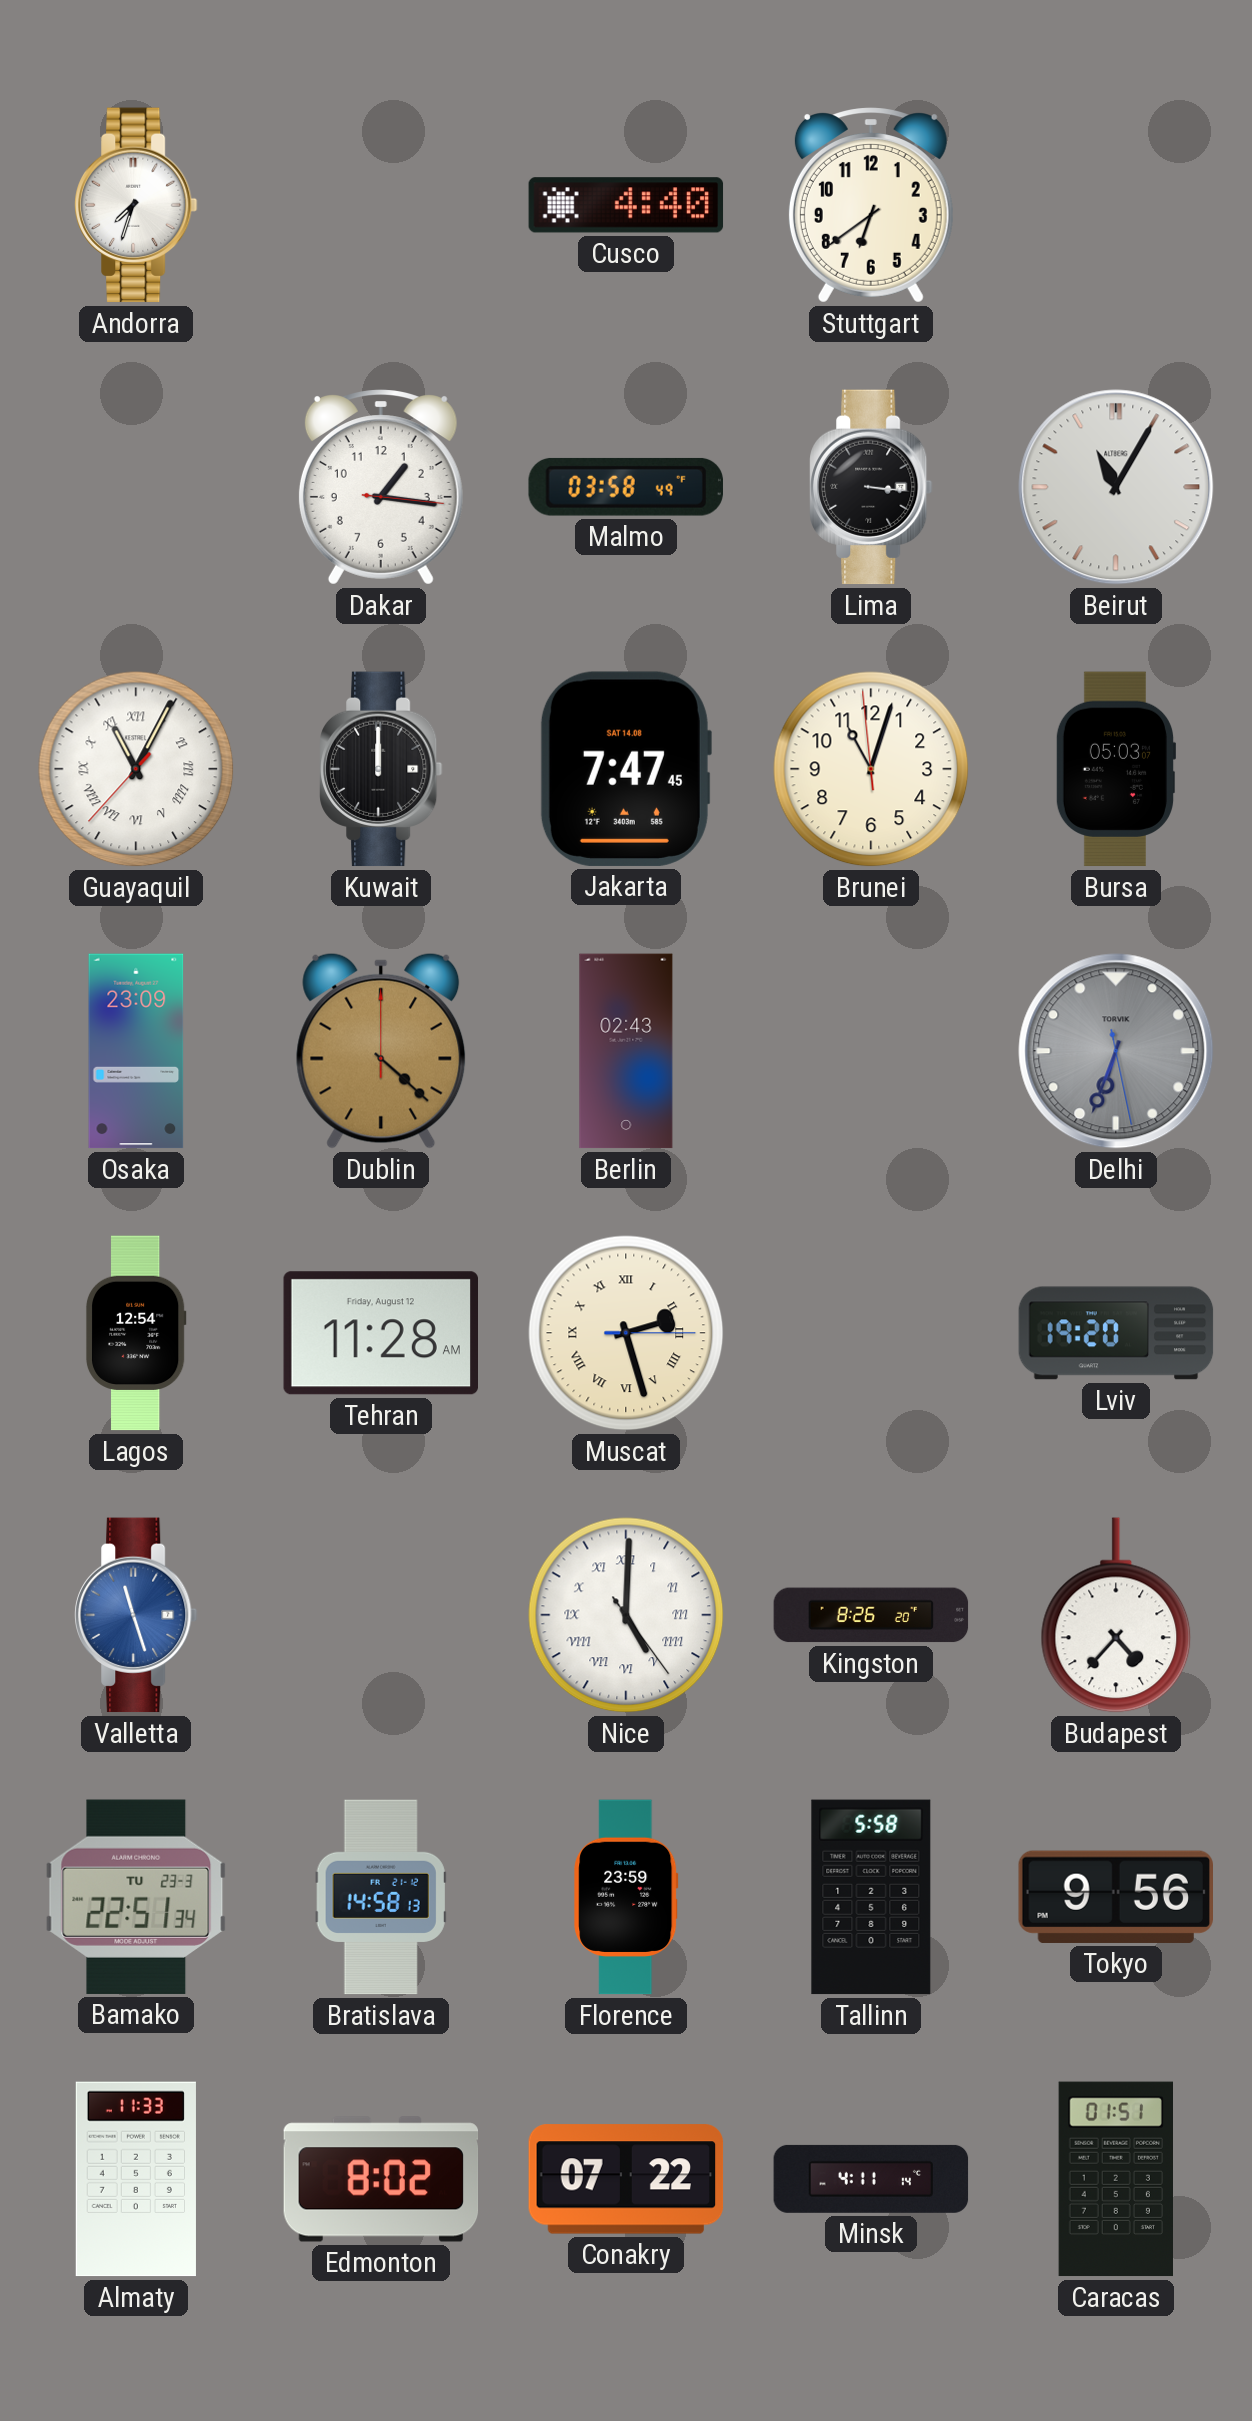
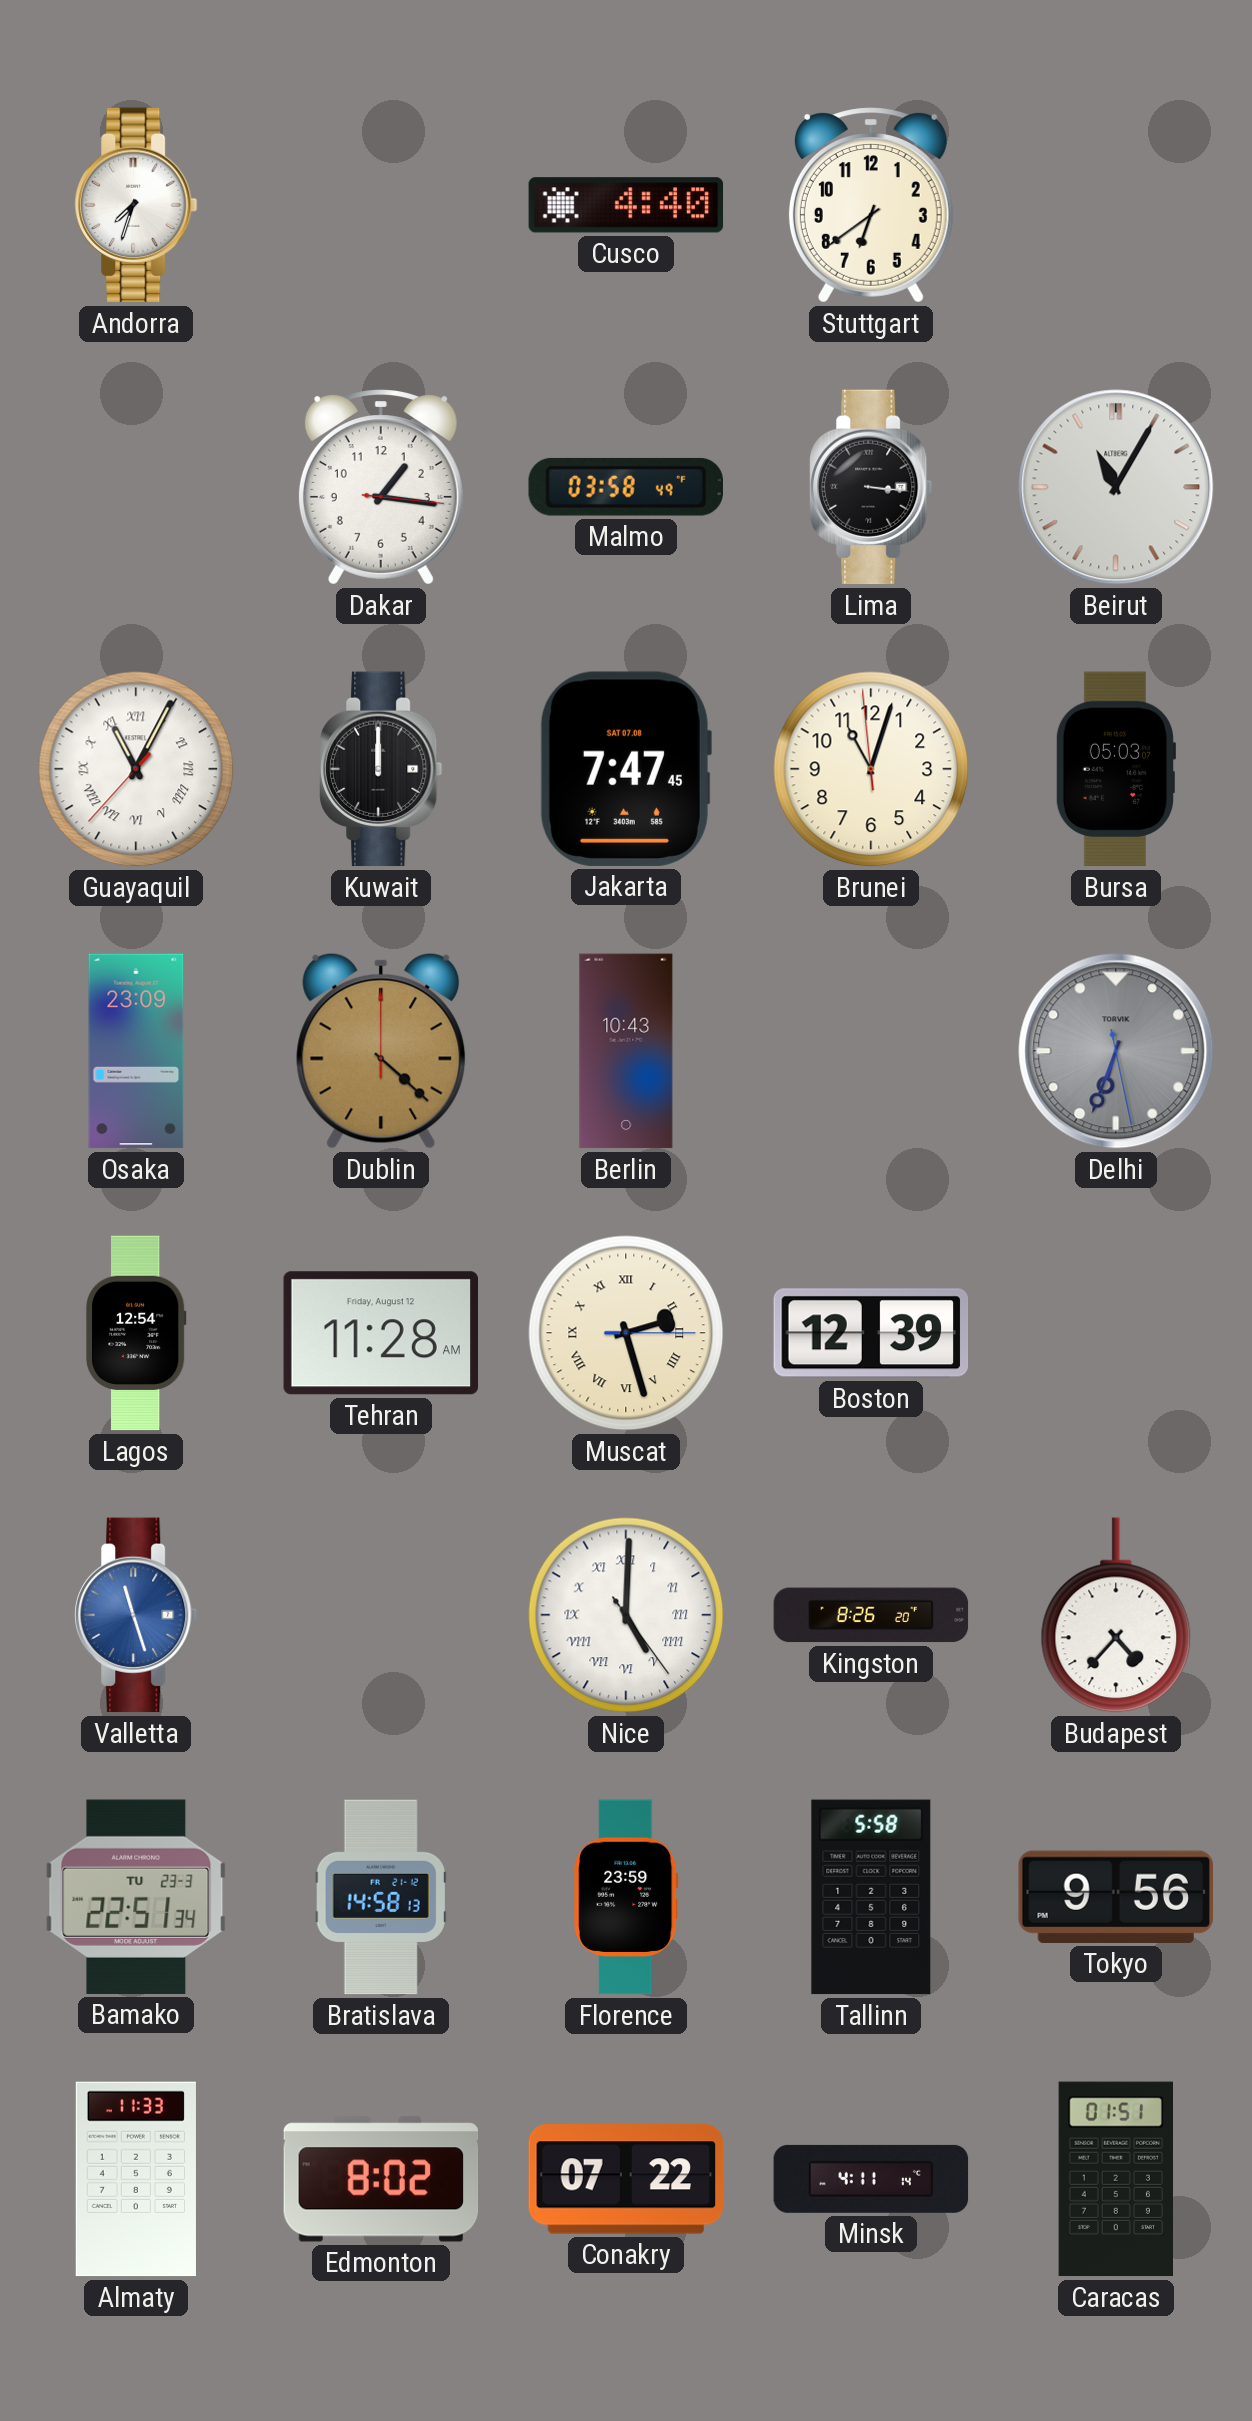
Jakarta date: SAT 14.08 -> SAT 07.08
Berlin: 02:43 -> 10:43
Boston: none -> 12:39
Lviv: 19:20 -> none
